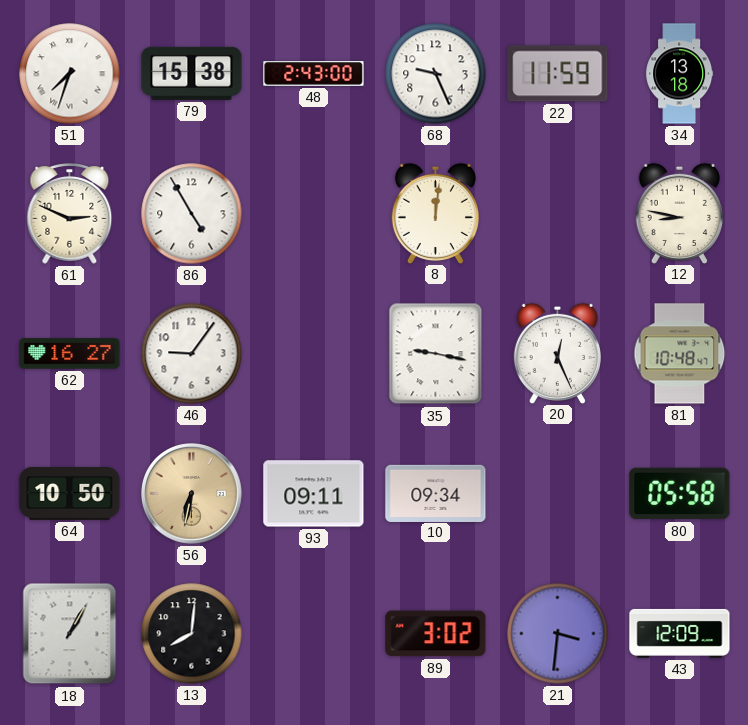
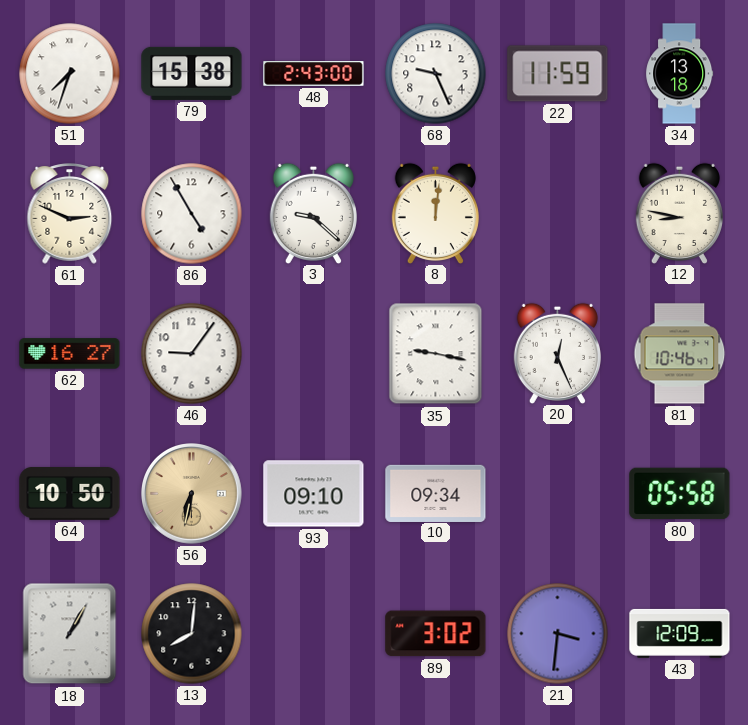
3: none -> 9:22
81: 10:48 -> 10:46
93: 09:11 -> 09:10
